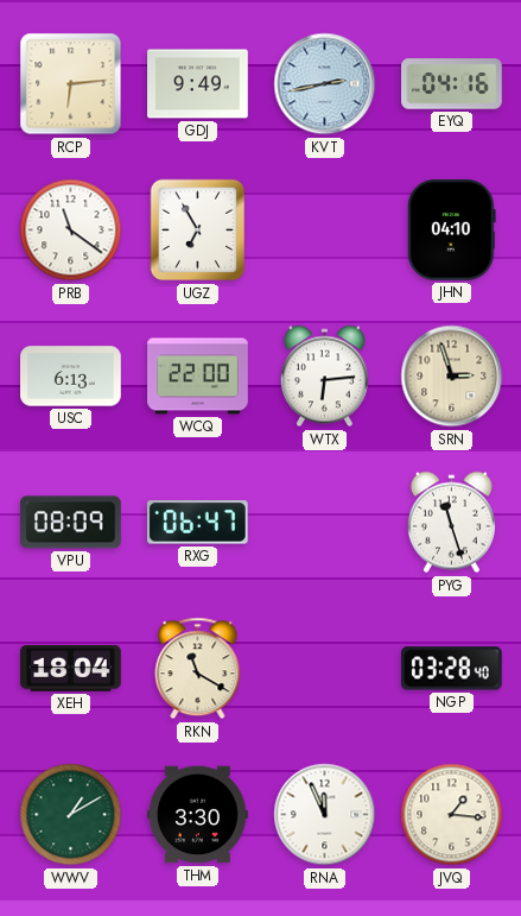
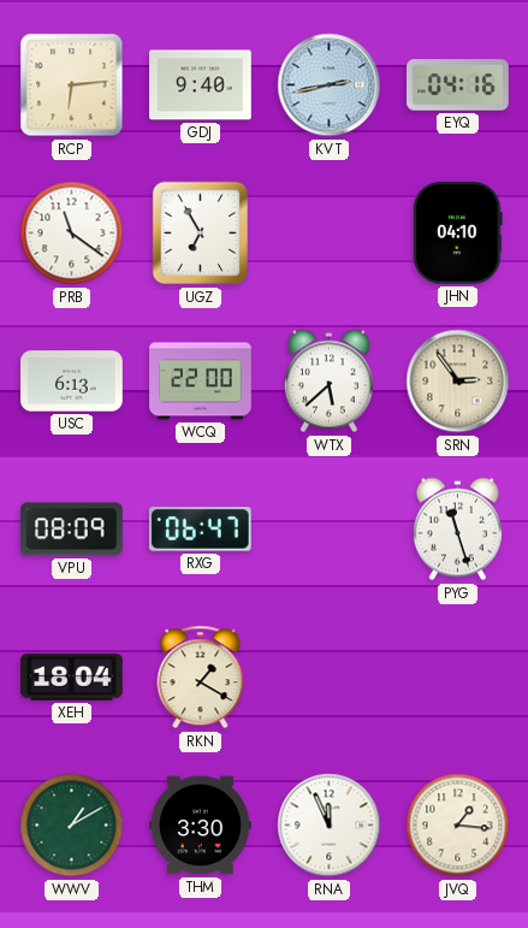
GDJ: 9:49 -> 9:40
WTX: 6:14 -> 5:38
SRN: 2:57 -> 2:54
RKN: 11:20 -> 1:20
NGP: 03:28 -> none
